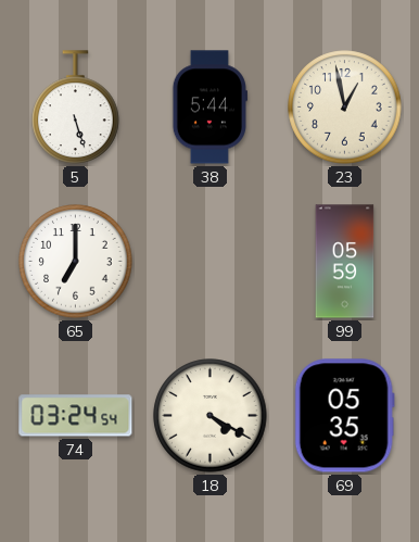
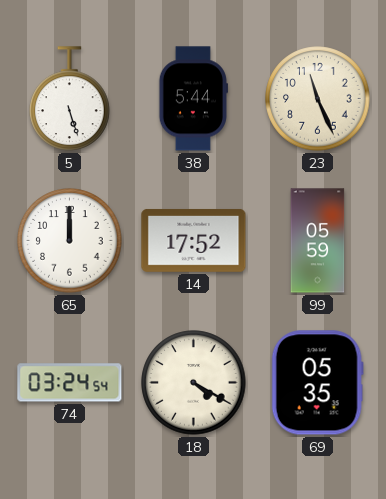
23: 12:58 -> 11:26
65: 7:00 -> 12:00
14: none -> 17:52
